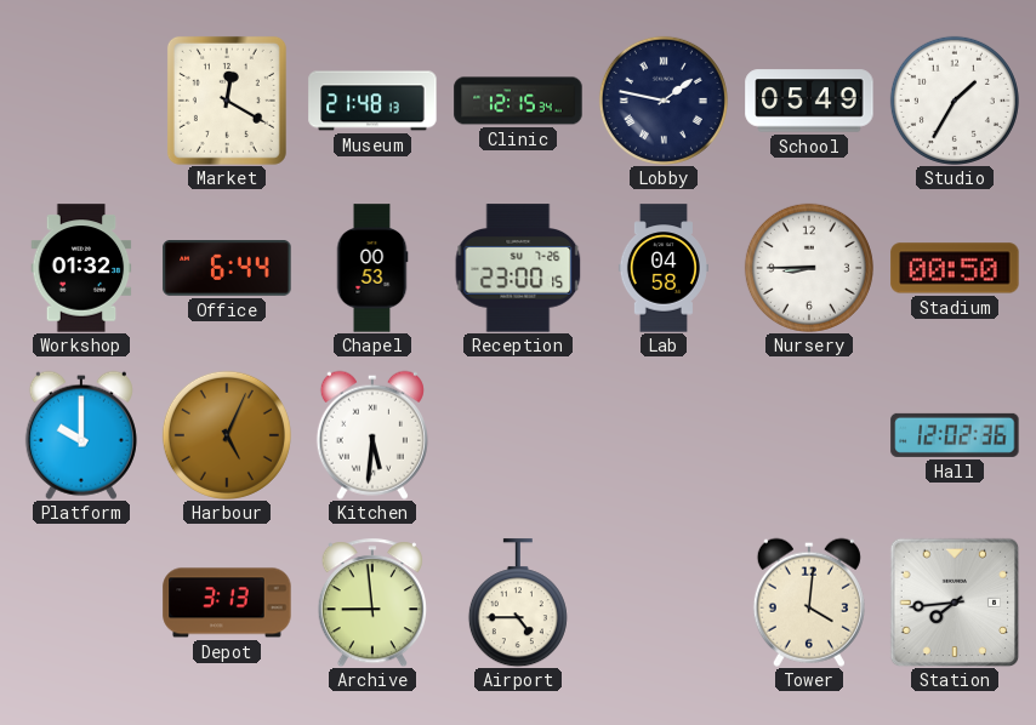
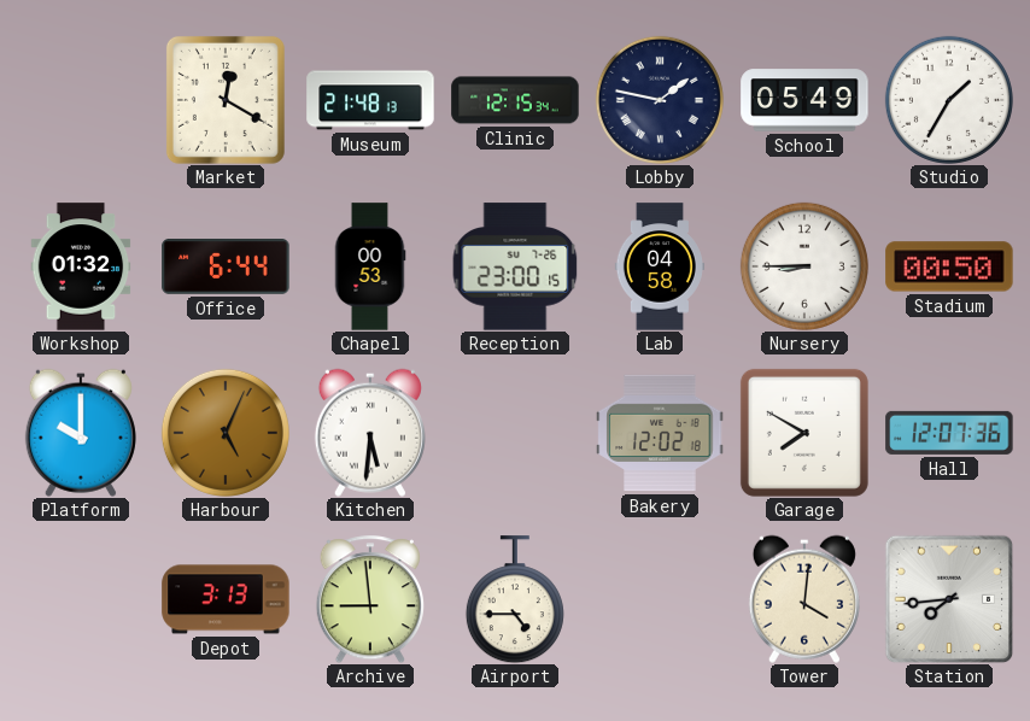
Bakery: none -> 12:02
Garage: none -> 7:50
Hall: 12:02 -> 12:07
